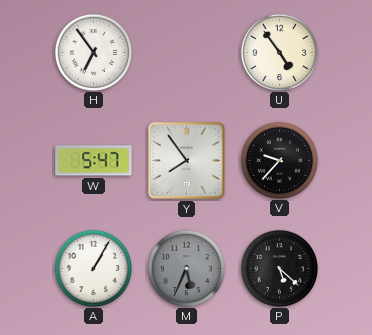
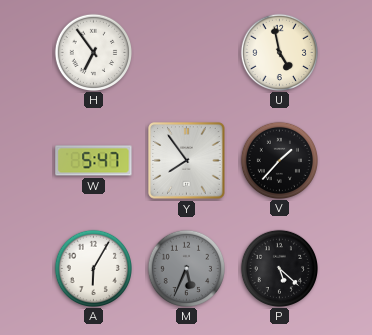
U: 4:54 -> 4:58
V: 9:37 -> 1:37
A: 1:05 -> 6:05
